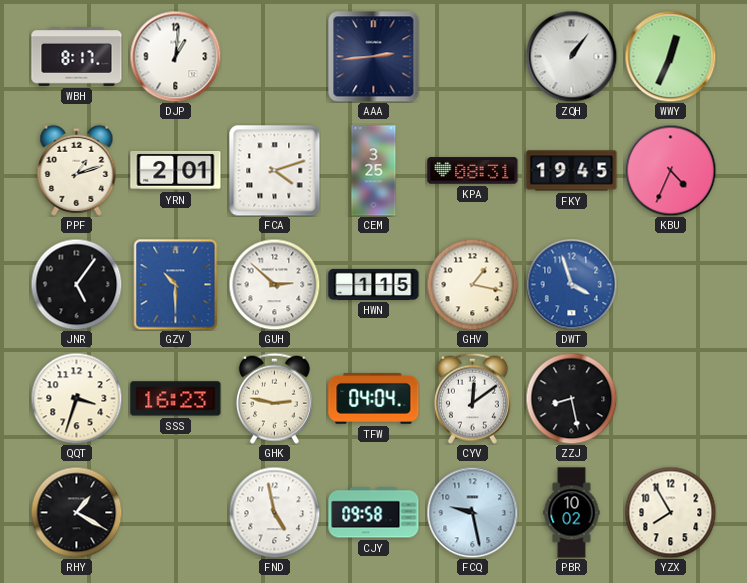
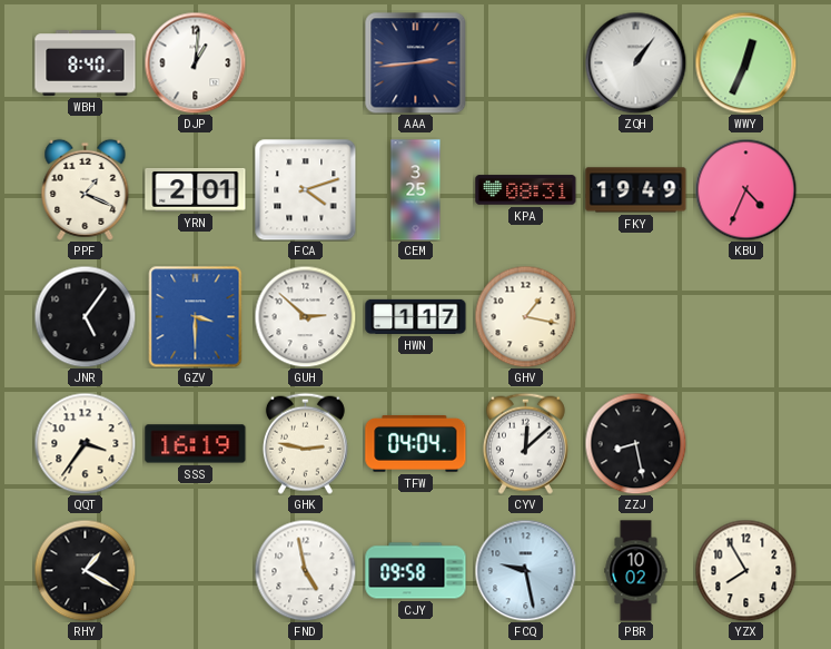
WBH: 8:17 -> 8:40
PPF: 1:12 -> 1:19
FKY: 19:45 -> 19:49
GZV: 10:30 -> 3:30
HWN: 1:15 -> 1:17
DWT: 3:57 -> none
QQT: 3:33 -> 3:36
SSS: 16:23 -> 16:19
CYV: 12:09 -> 12:08
